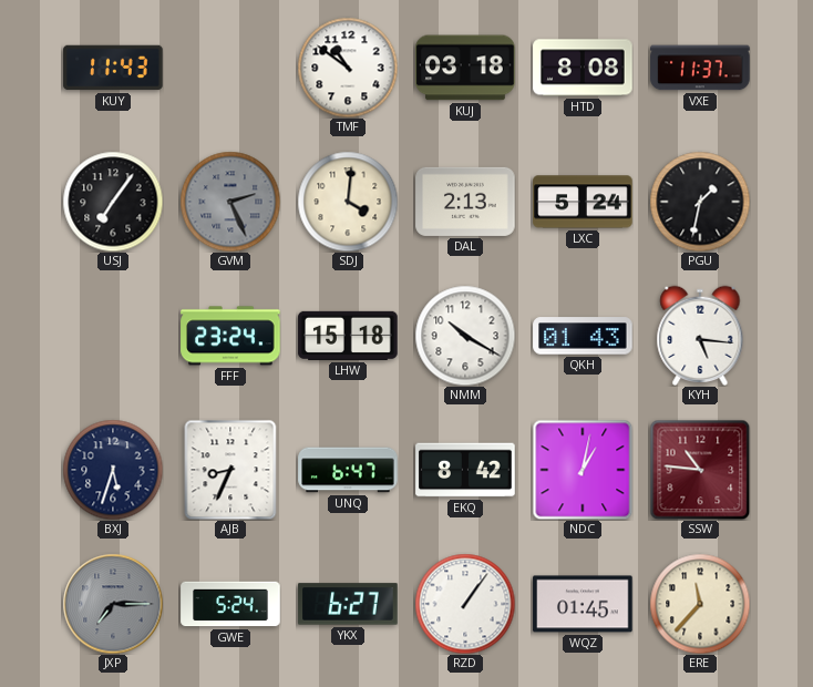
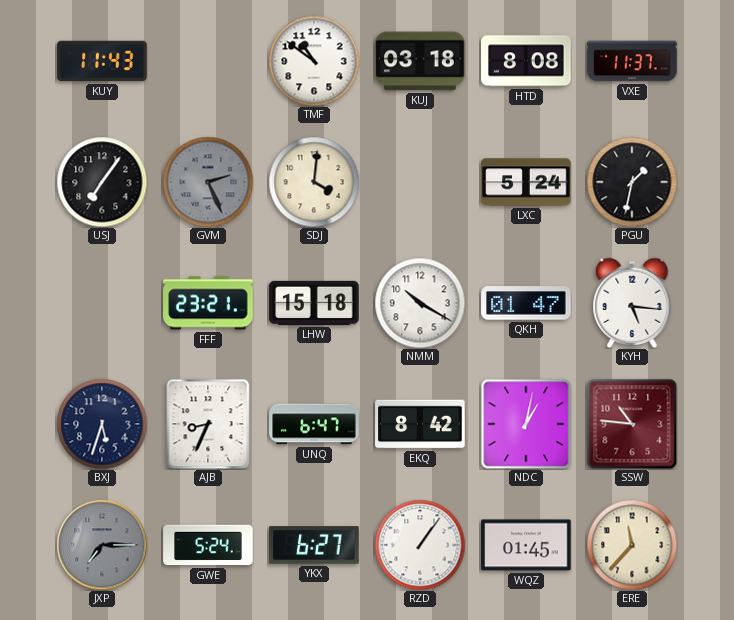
DAL: 2:13 -> none
FFF: 23:24 -> 23:21
QKH: 01:43 -> 01:47
